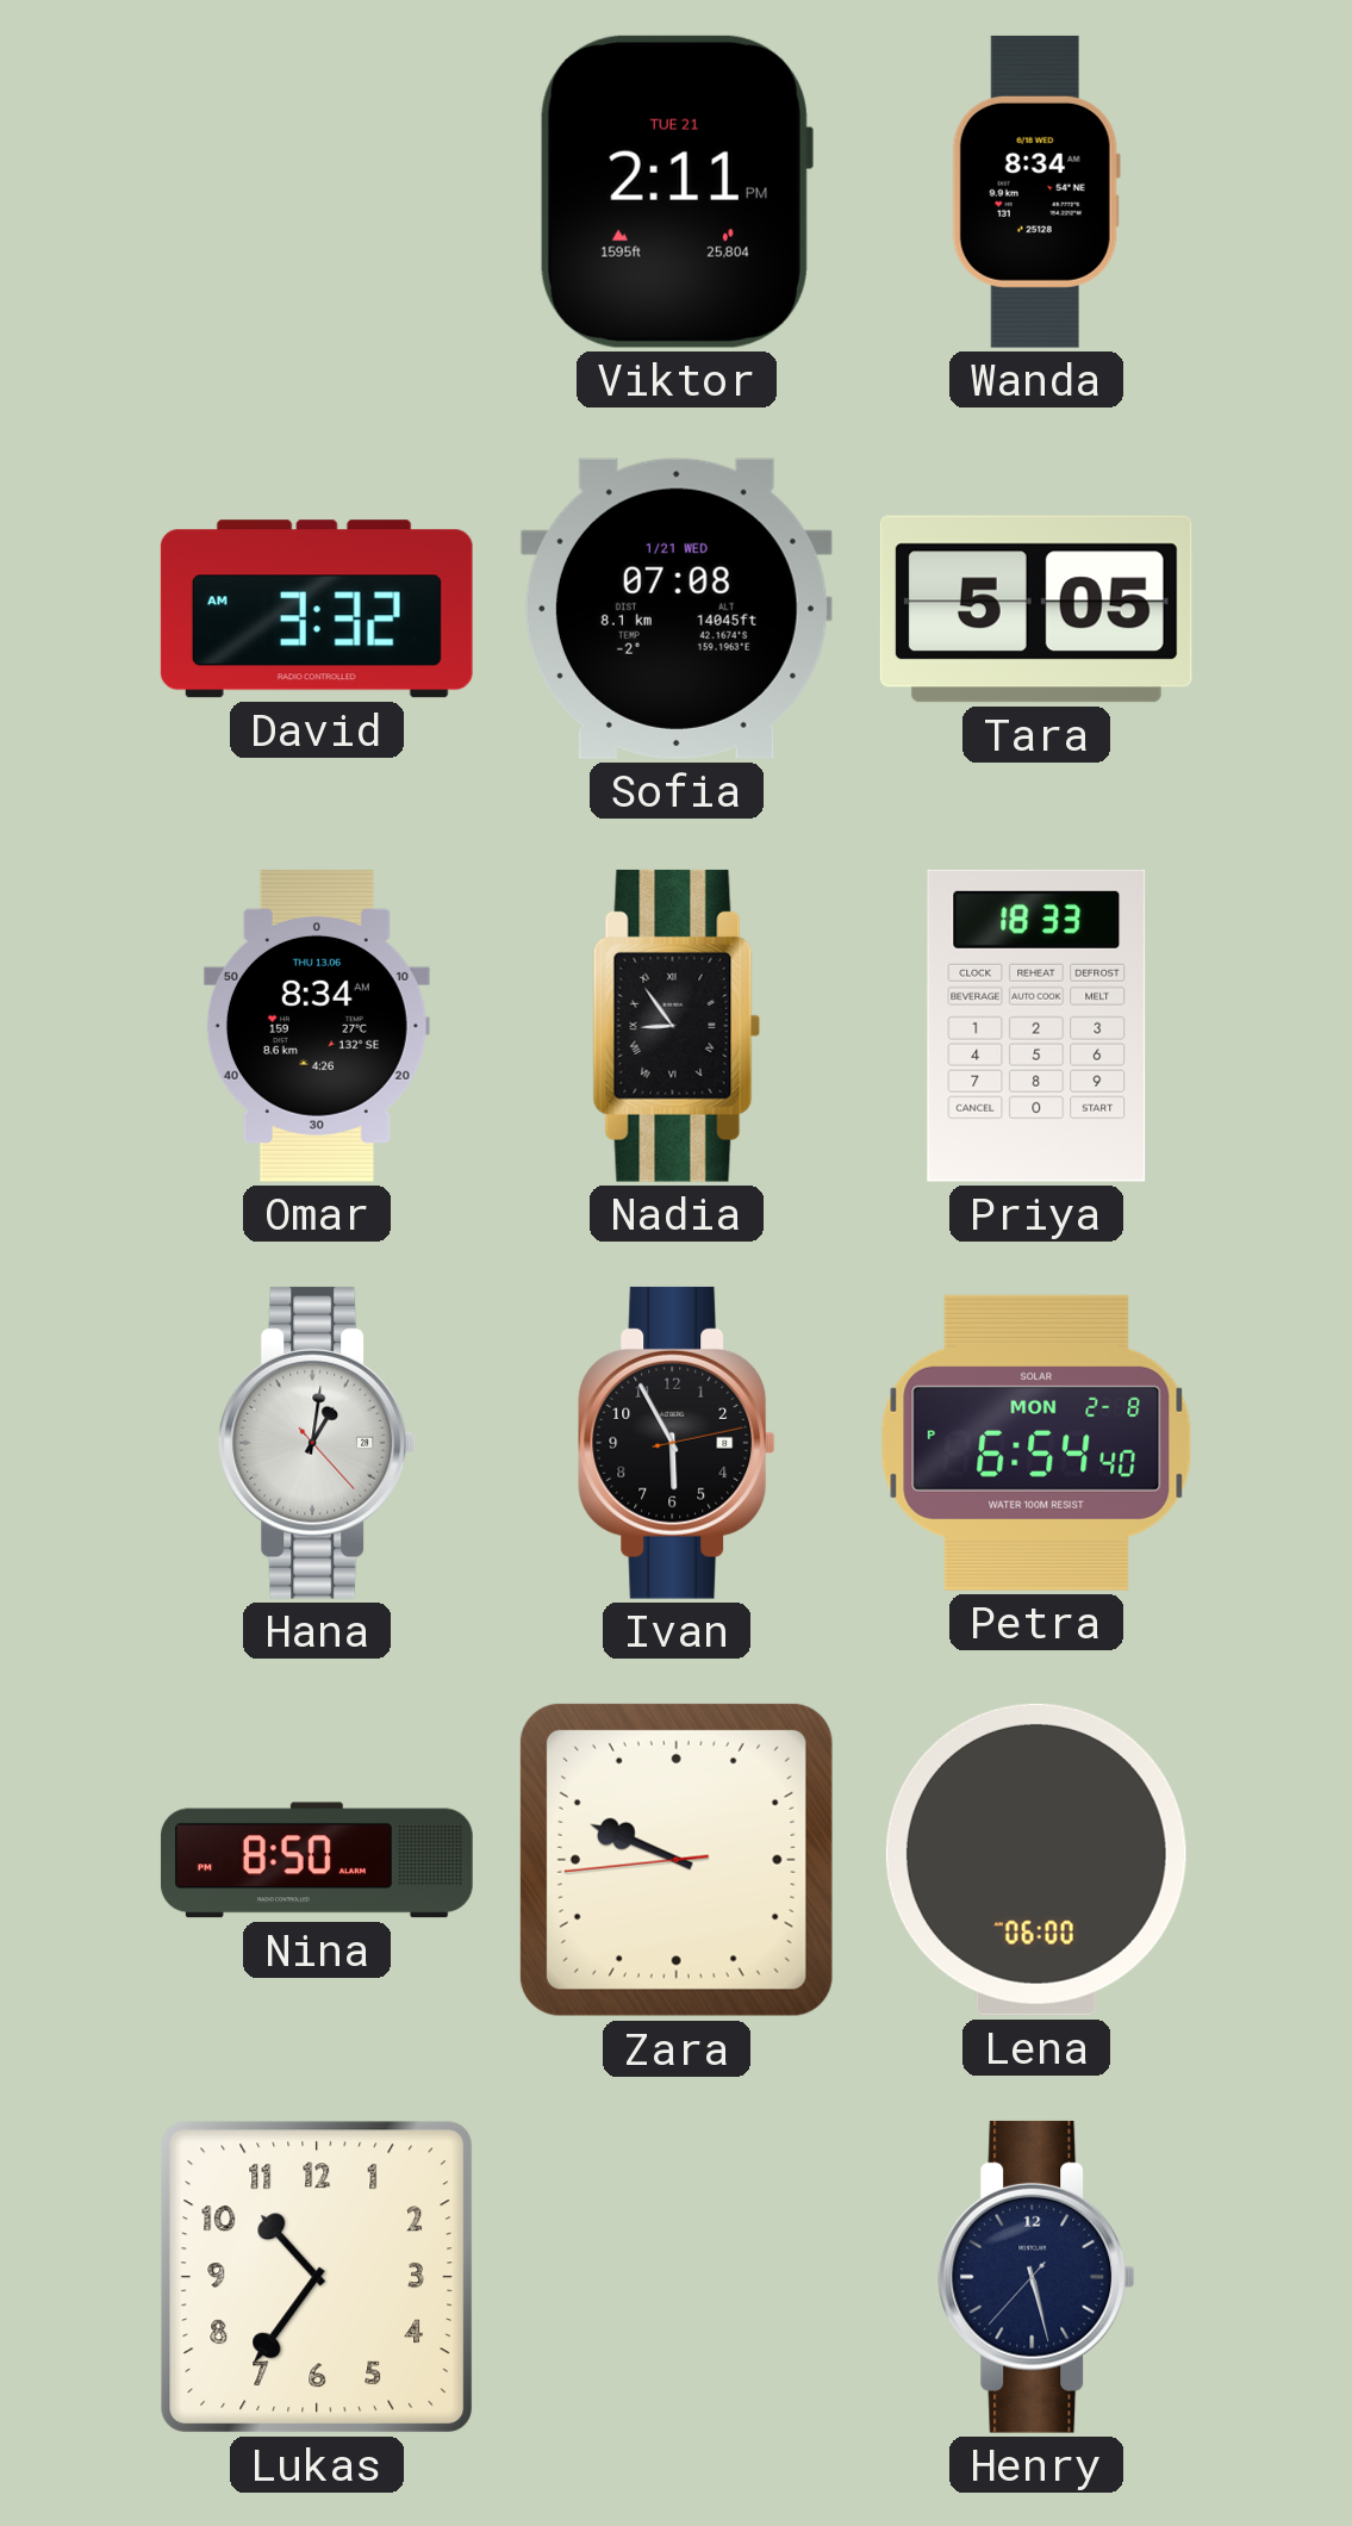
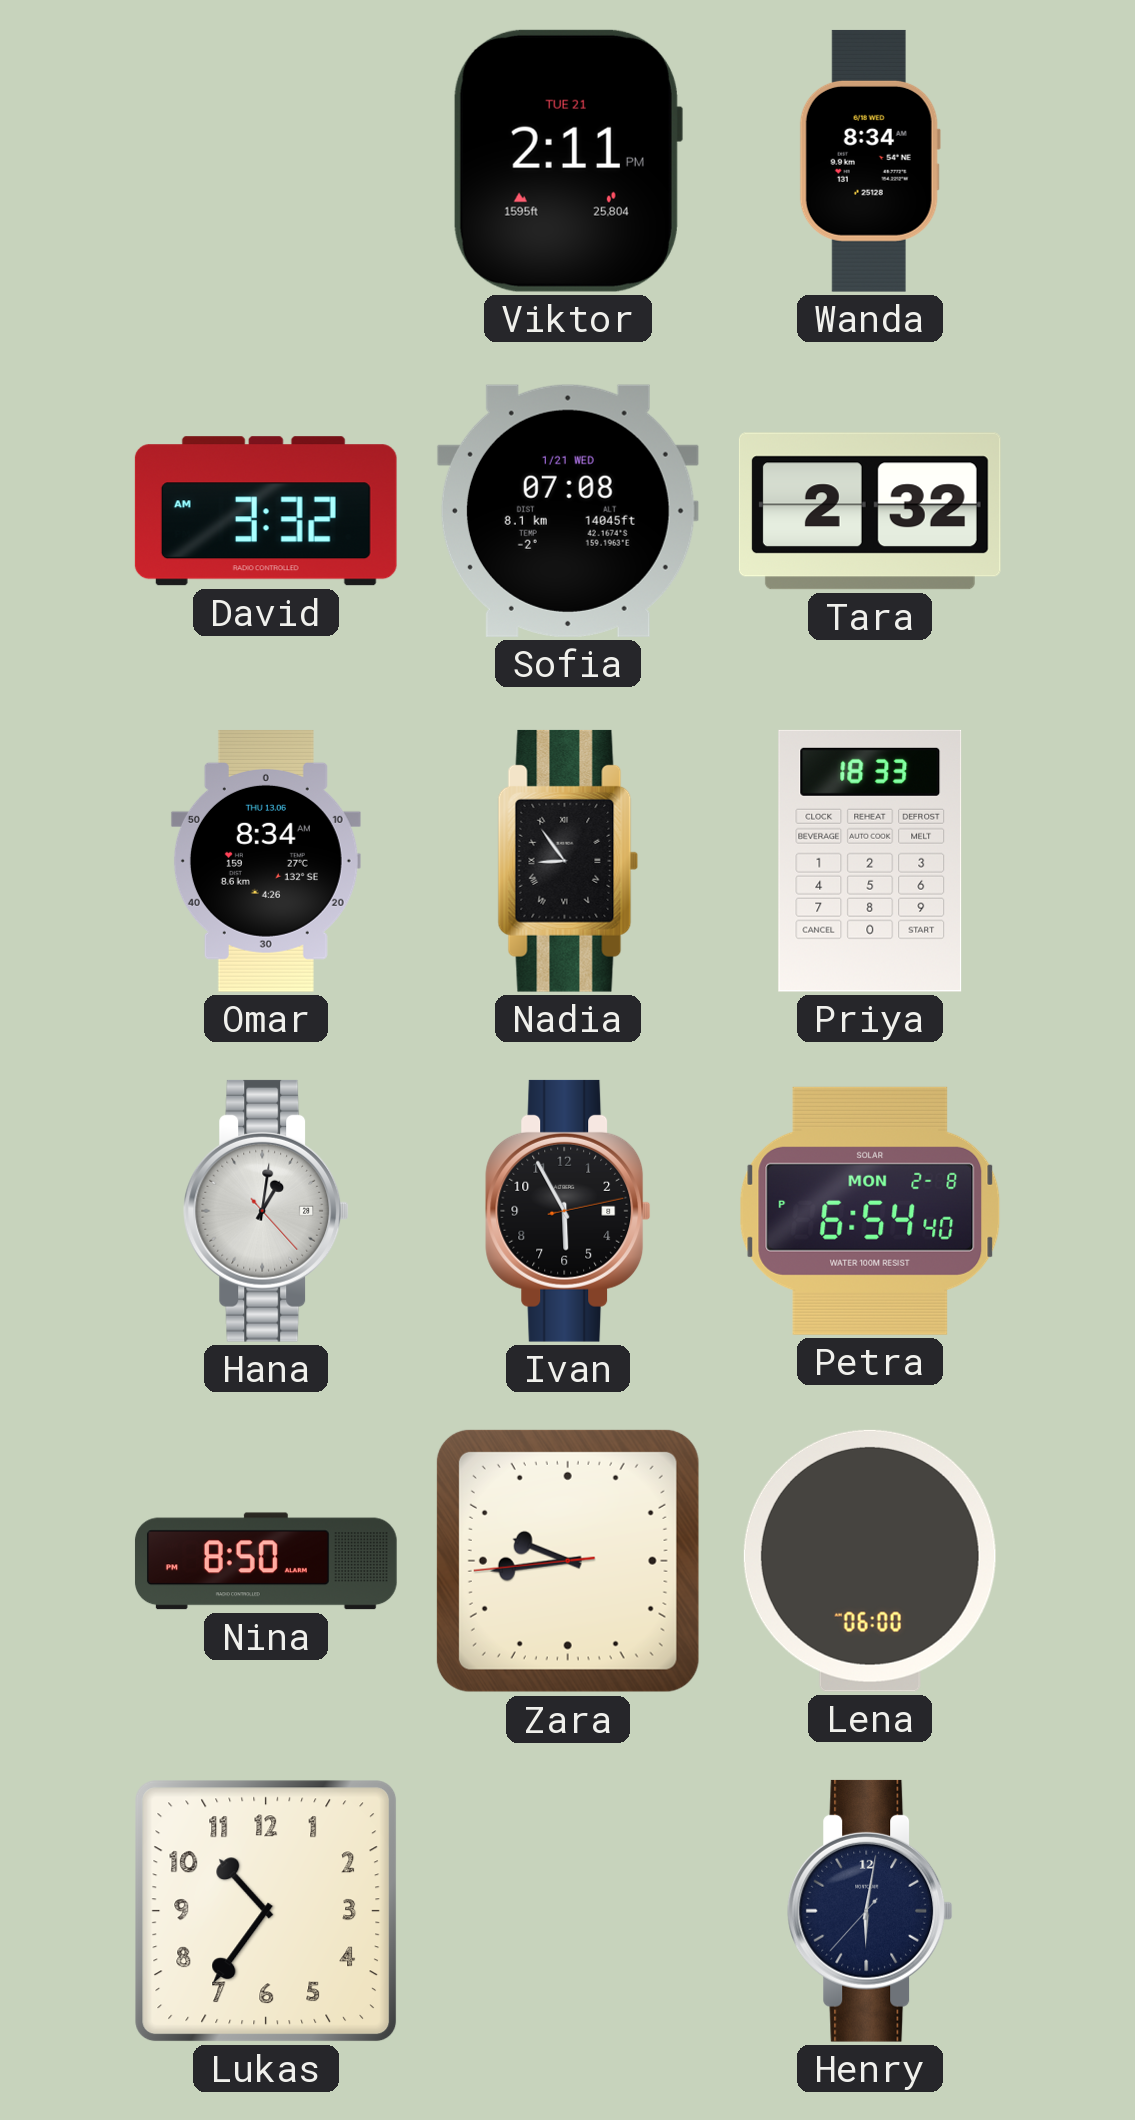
Tara: 5:05 -> 2:32
Zara: 9:48 -> 9:43
Henry: 5:27 -> 6:01
